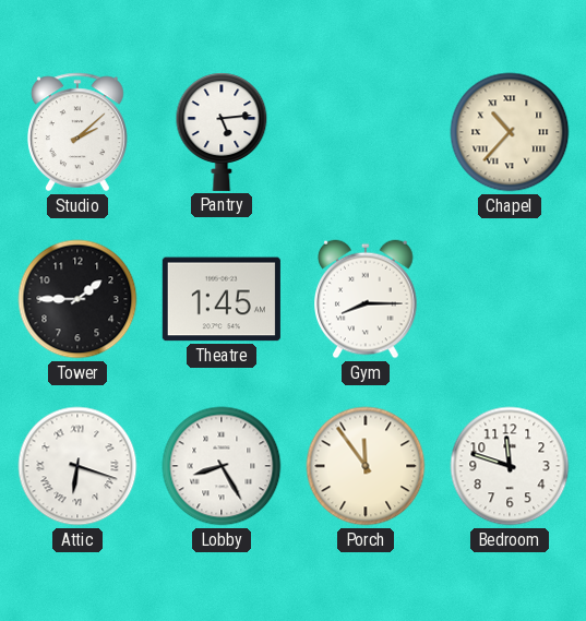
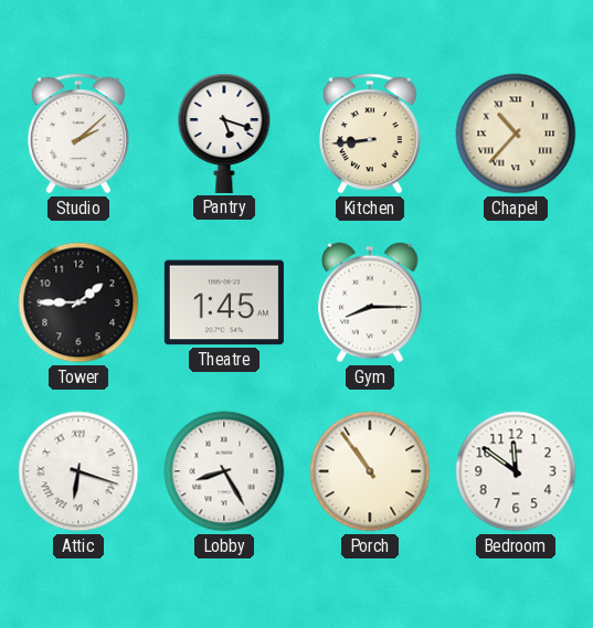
Pantry: 5:14 -> 5:18
Kitchen: none -> 8:44
Porch: 11:54 -> 10:54
Bedroom: 11:48 -> 11:51
